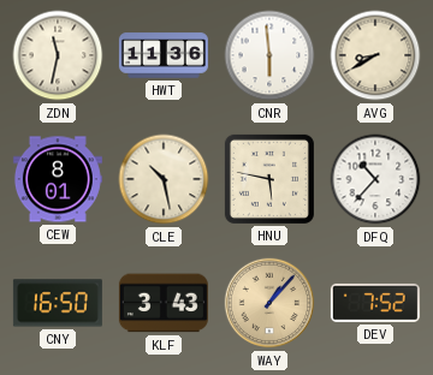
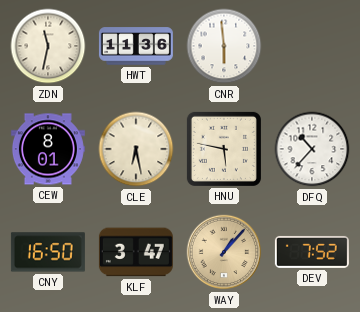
AVG: 8:40 -> none
CLE: 10:28 -> 6:28
KLF: 3:43 -> 3:47
